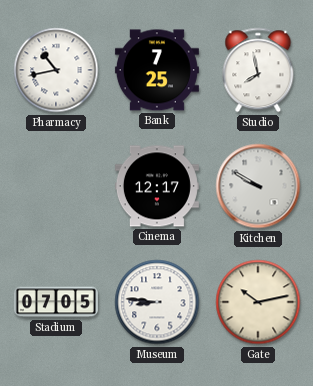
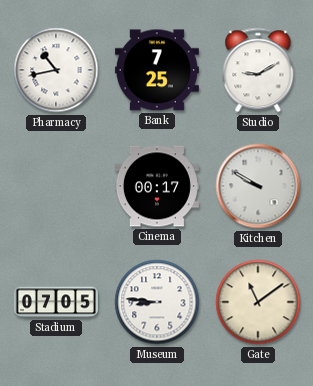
Studio: 7:58 -> 9:10
Cinema: 12:17 -> 00:17
Gate: 10:13 -> 11:09
